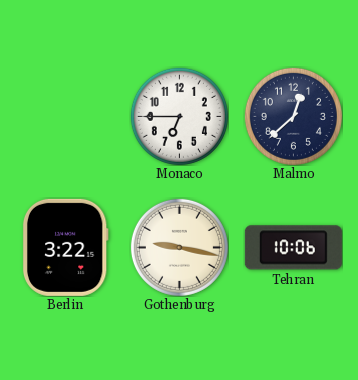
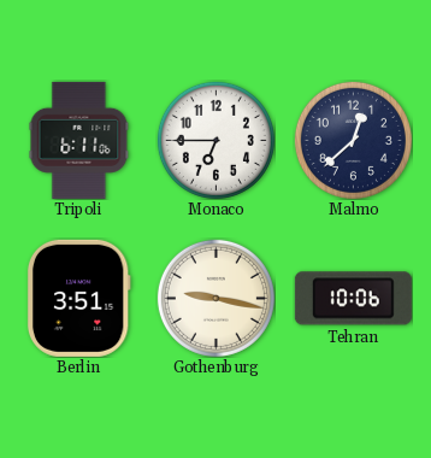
Tripoli: none -> 6:11
Berlin: 3:22 -> 3:51
